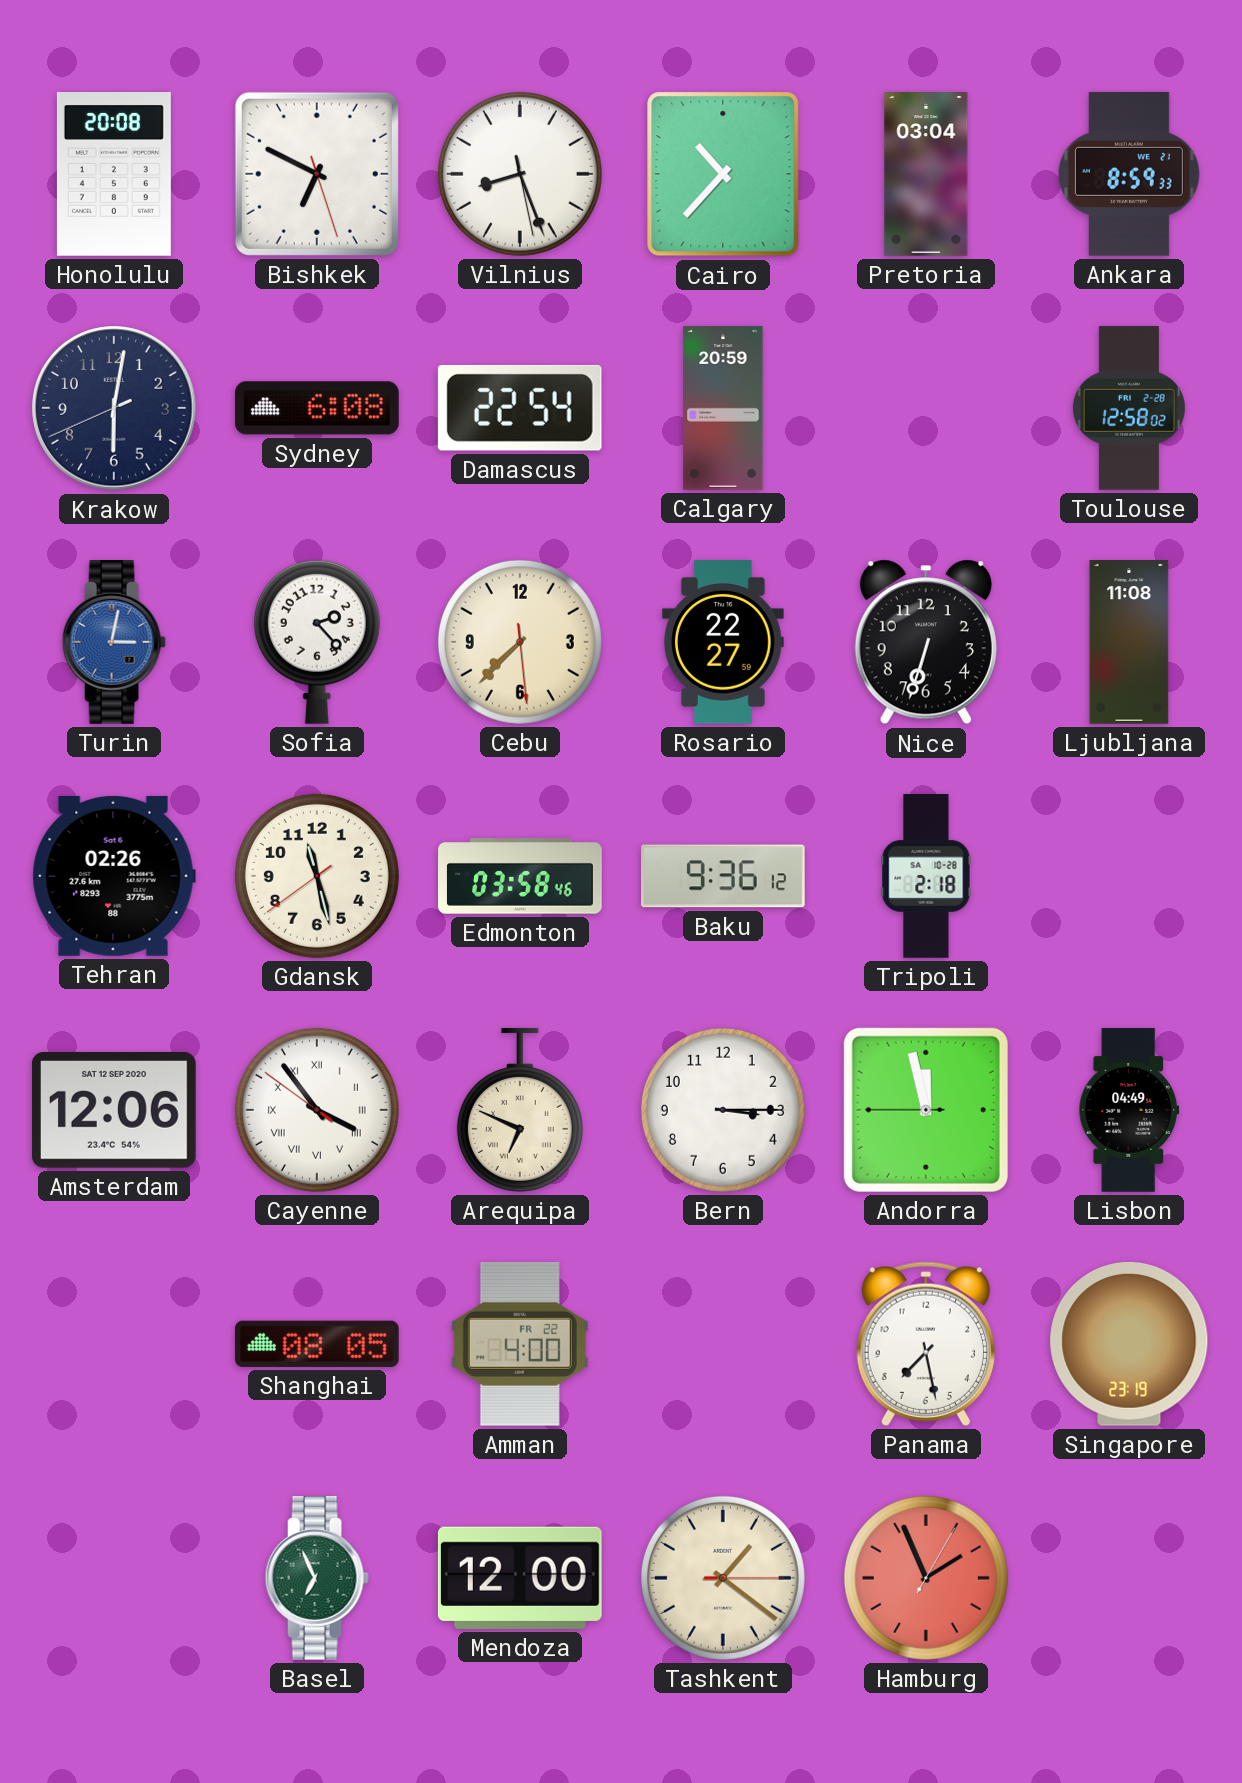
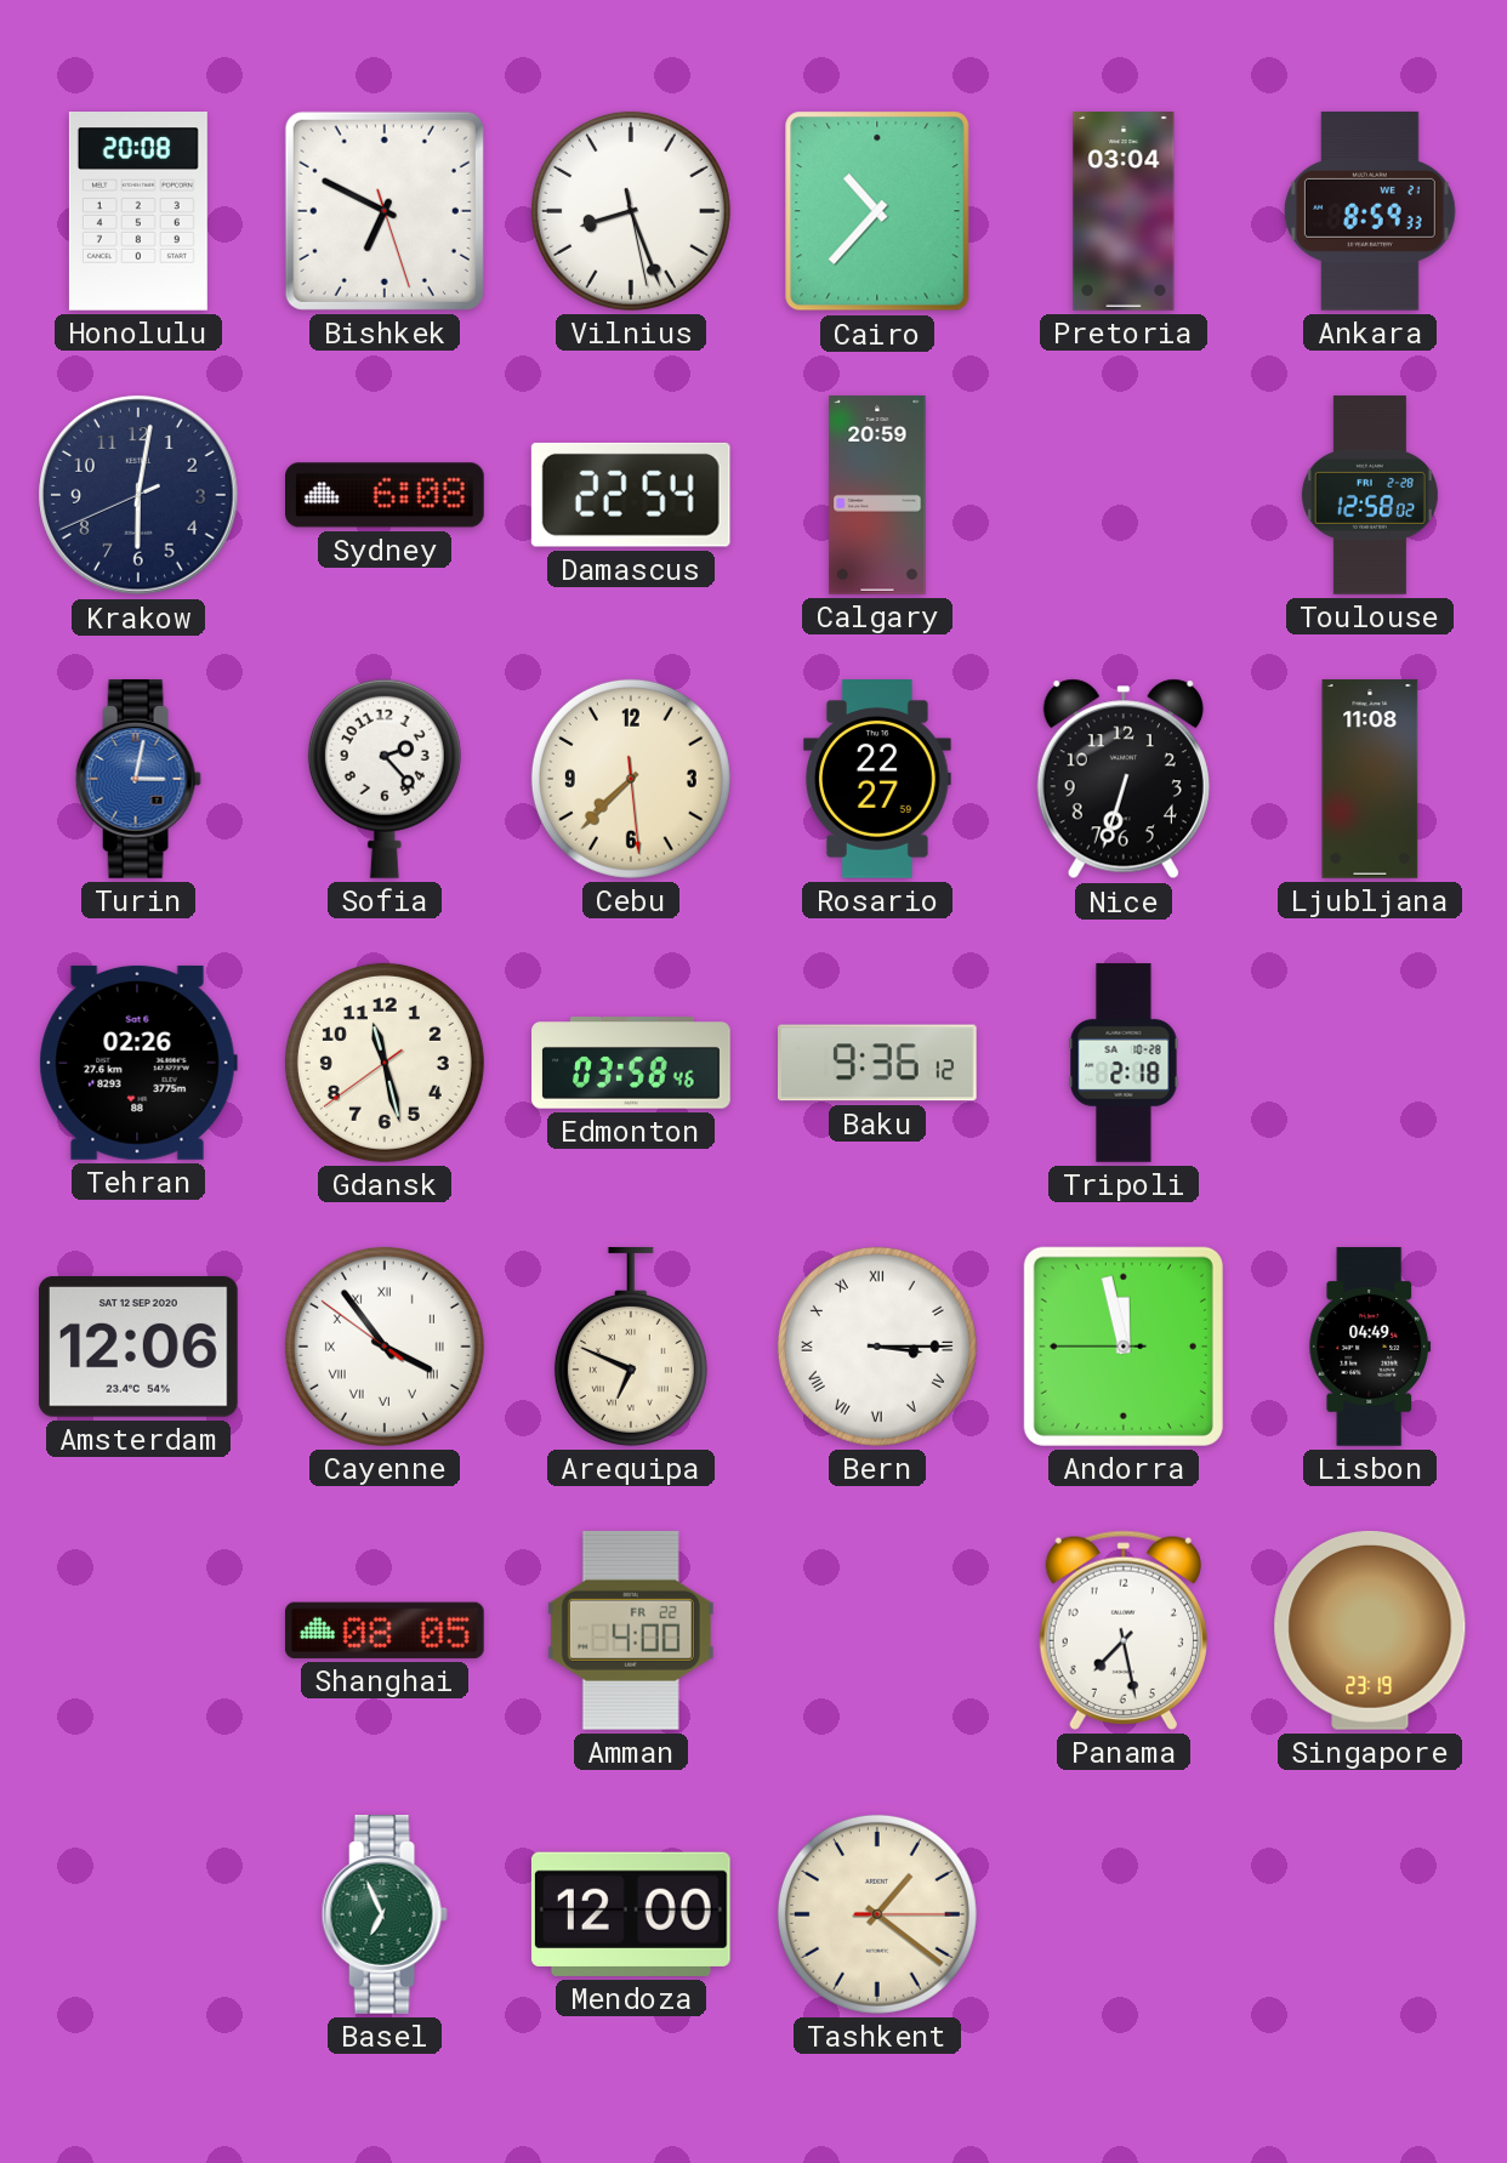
Bern numerals: Arabic -> Roman
Hamburg: 1:56 -> none
